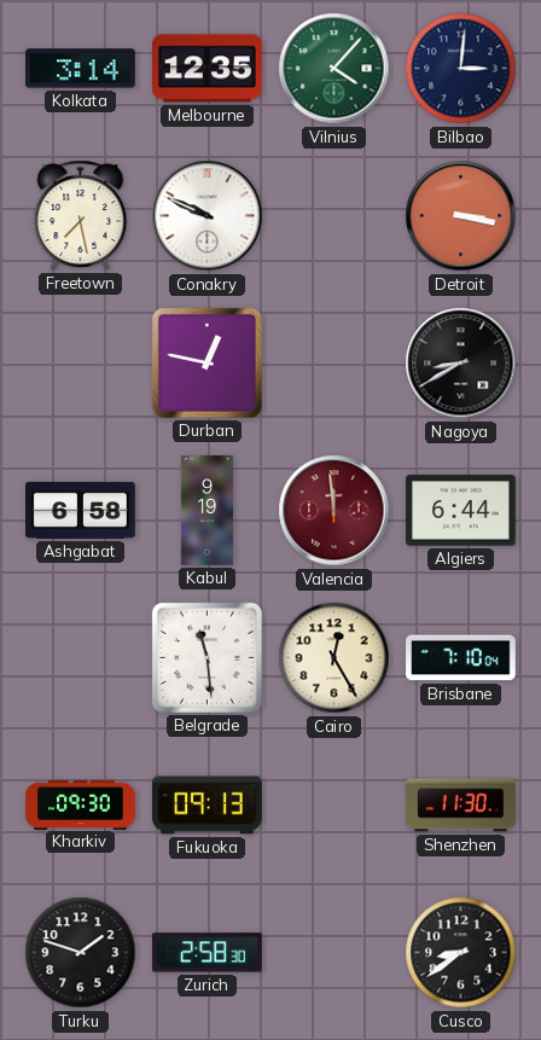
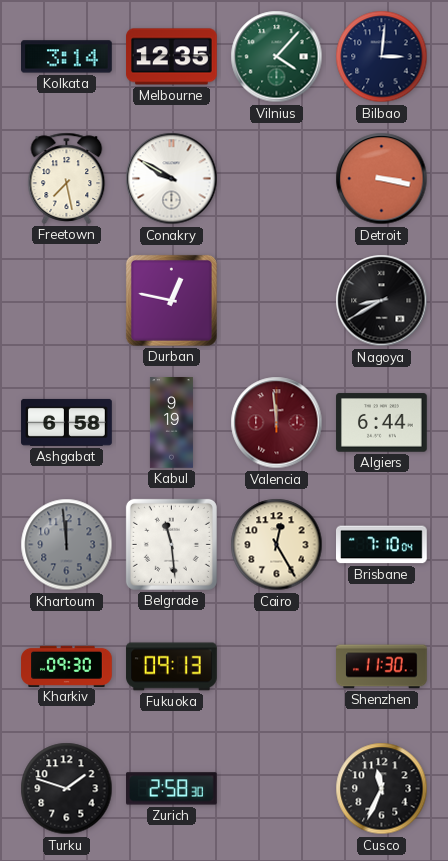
Conakry: 9:49 -> 9:50
Khartoum: none -> 11:59
Cusco: 8:39 -> 11:34
